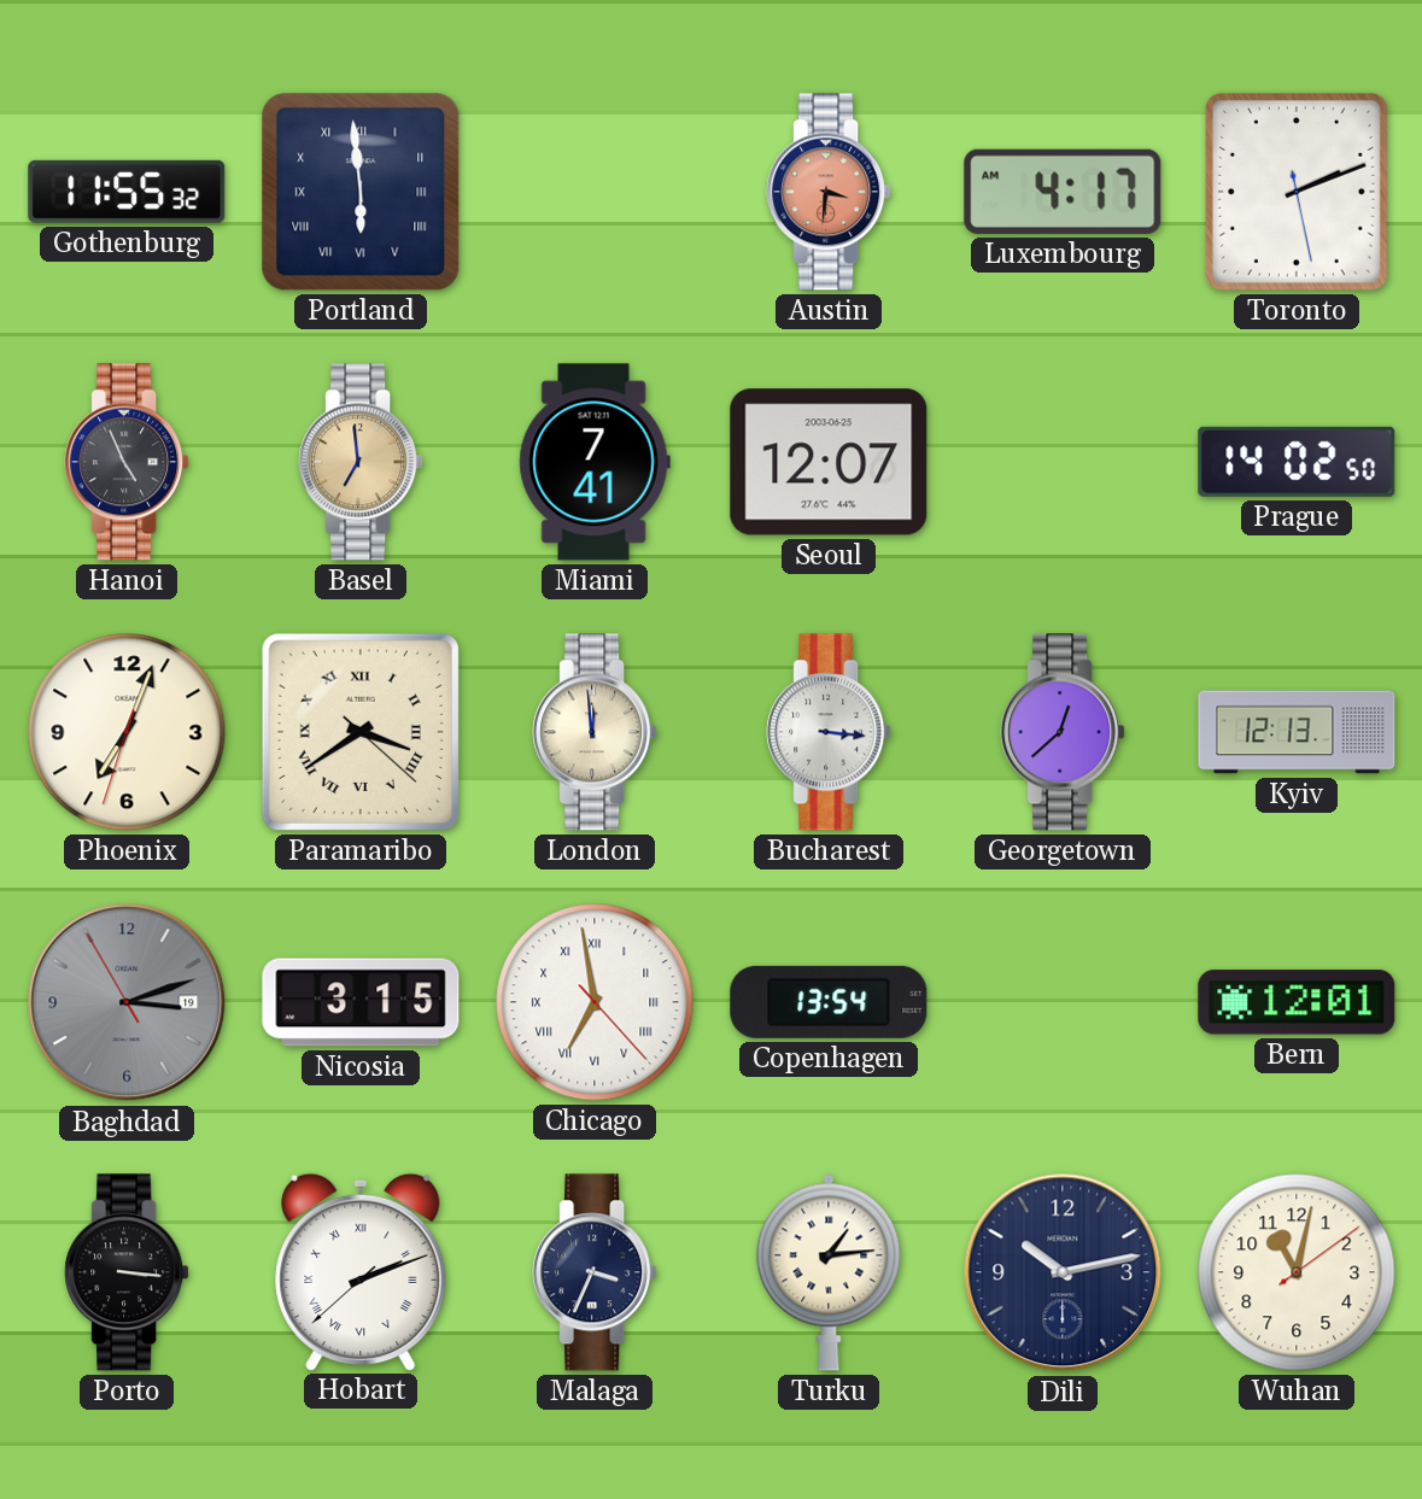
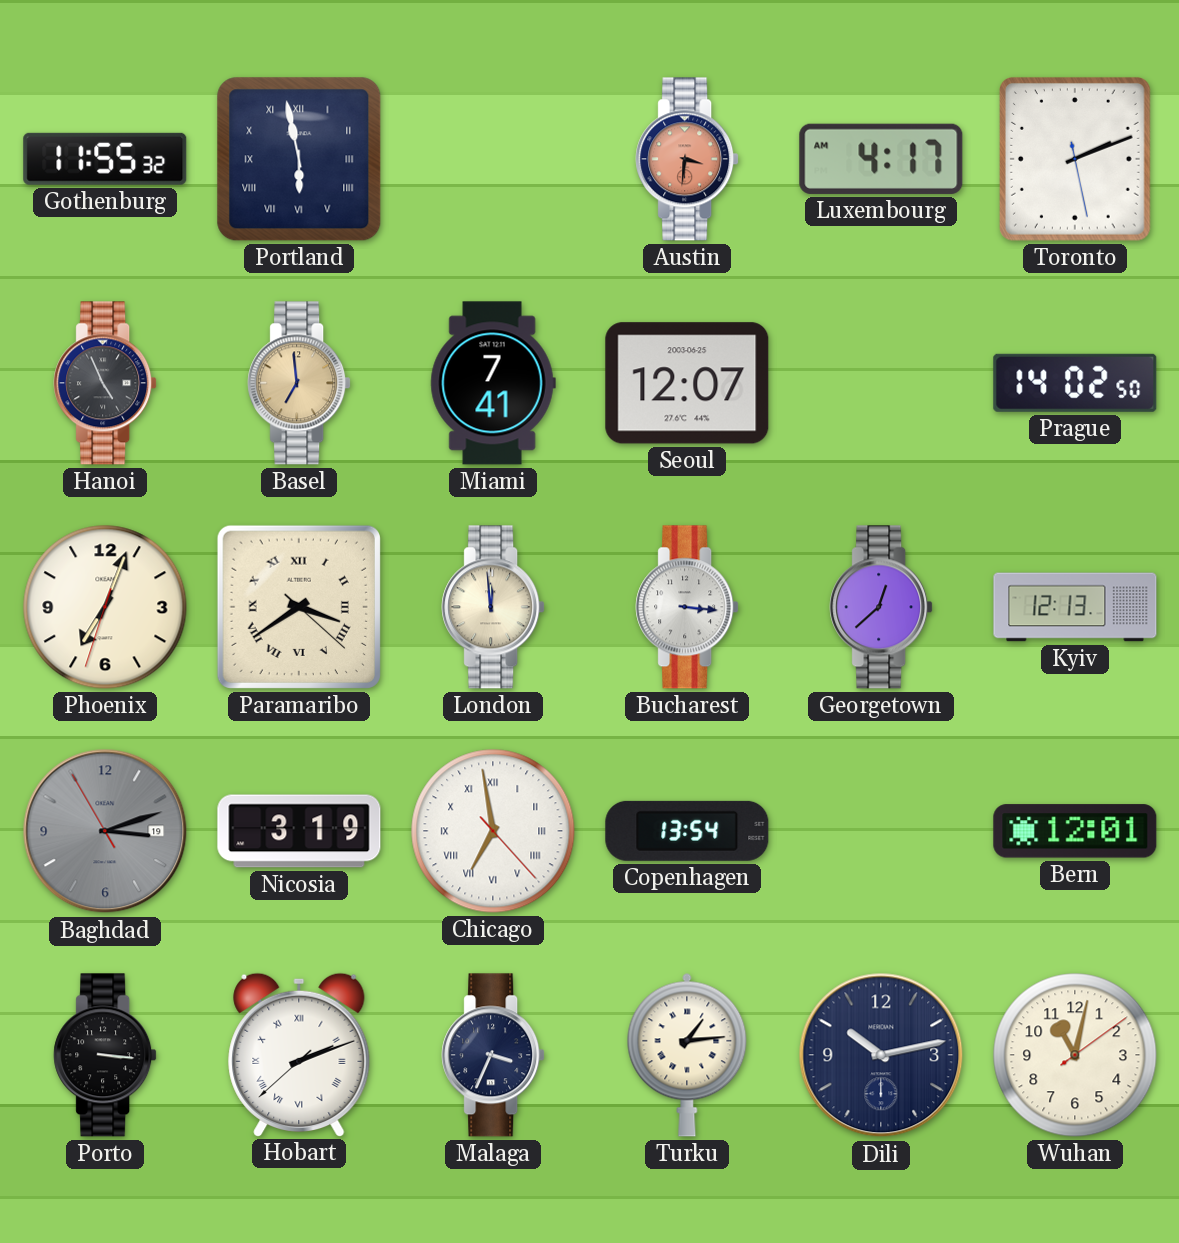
Portland: 5:59 -> 5:58
Nicosia: 3:15 -> 3:19
